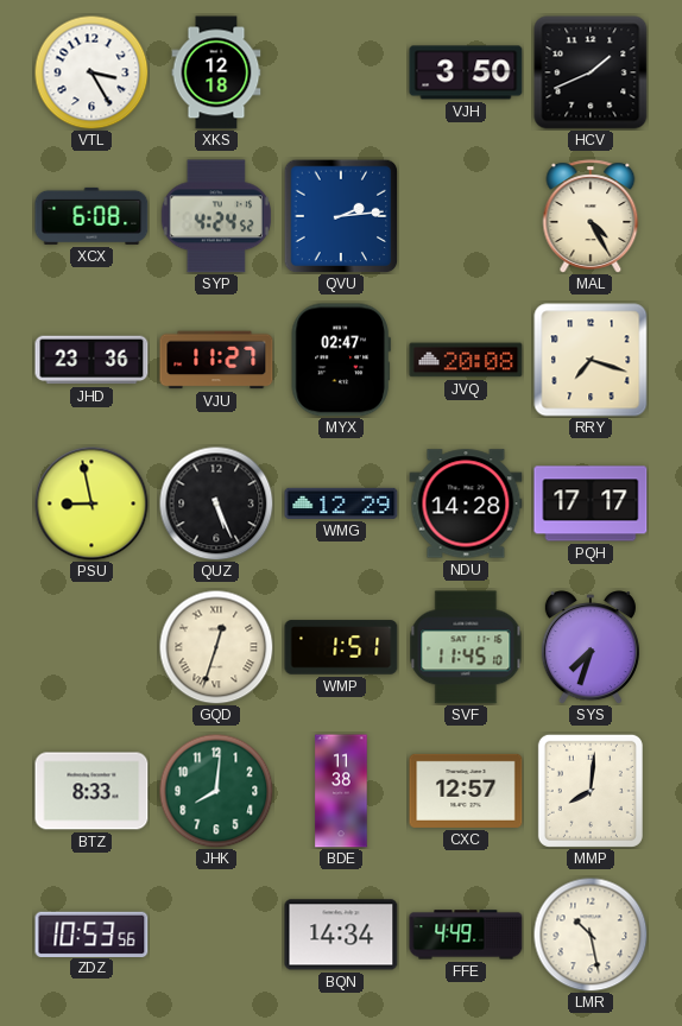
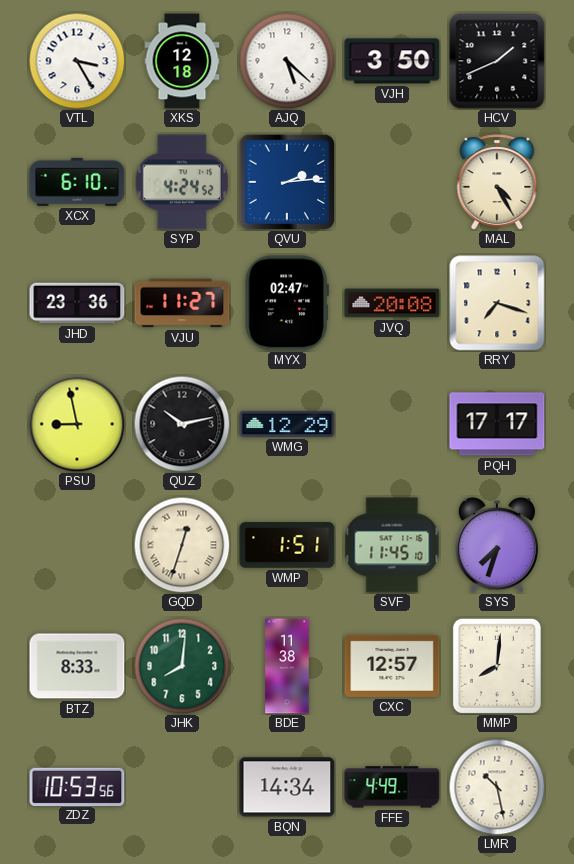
AJQ: none -> 5:22
XCX: 6:08 -> 6:10
QUZ: 5:26 -> 10:13
NDU: 14:28 -> none
